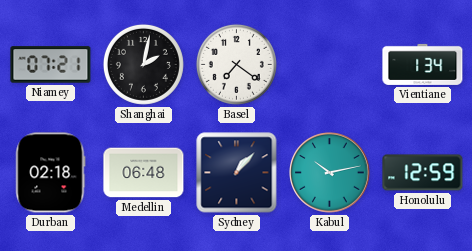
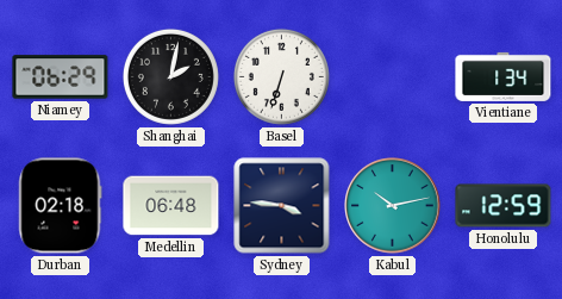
Niamey: 07:21 -> 06:29
Basel: 7:21 -> 6:33
Sydney: 1:07 -> 3:46
